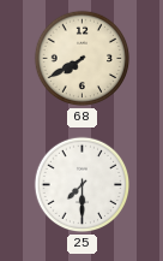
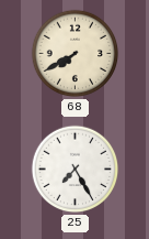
25: 7:30 -> 7:25
